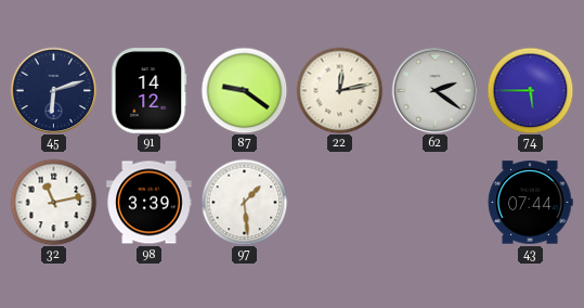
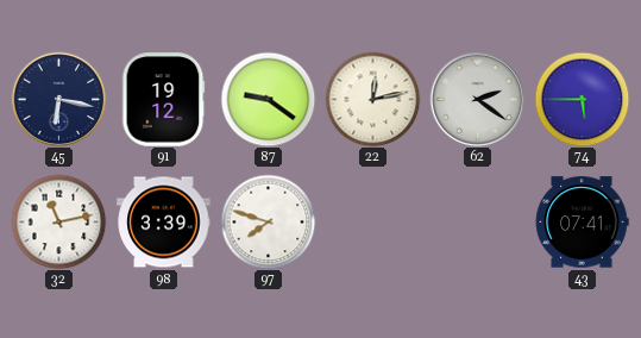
45: 6:12 -> 6:17
91: 14:12 -> 19:12
97: 1:29 -> 7:48
43: 07:44 -> 07:41
